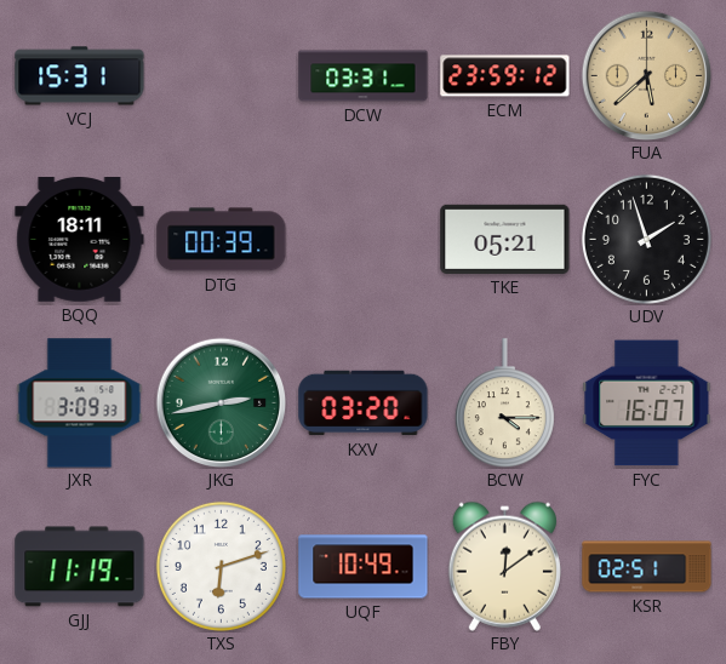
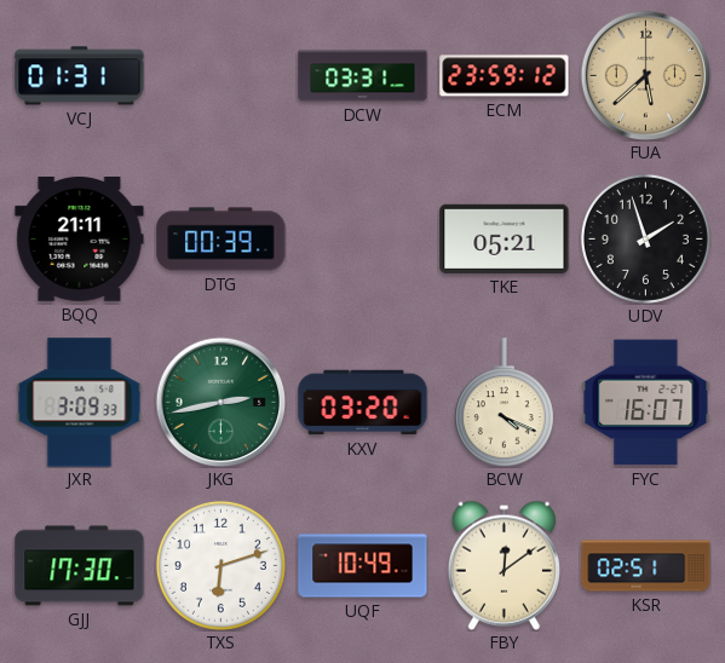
VCJ: 15:31 -> 01:31
BQQ: 18:11 -> 21:11
BCW: 4:15 -> 4:19
GJJ: 11:19 -> 17:30
